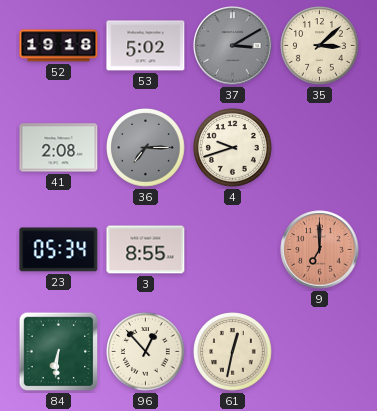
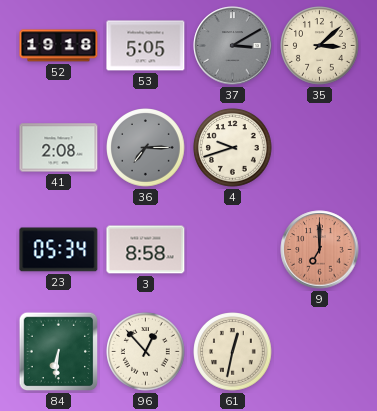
53: 5:02 -> 5:05
3: 8:55 -> 8:58
